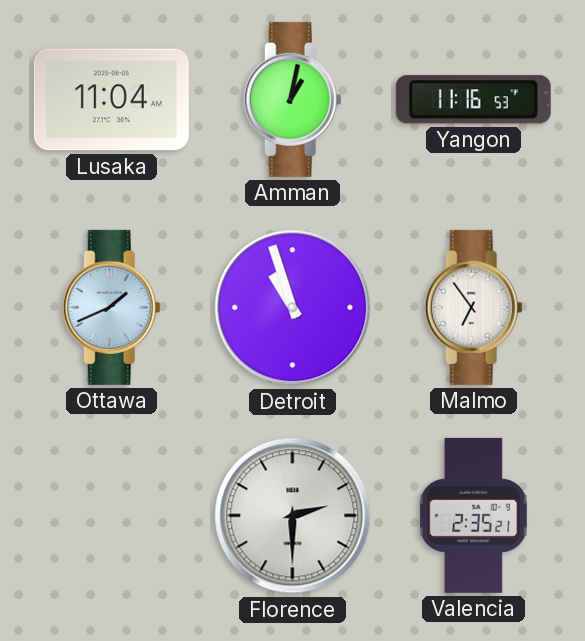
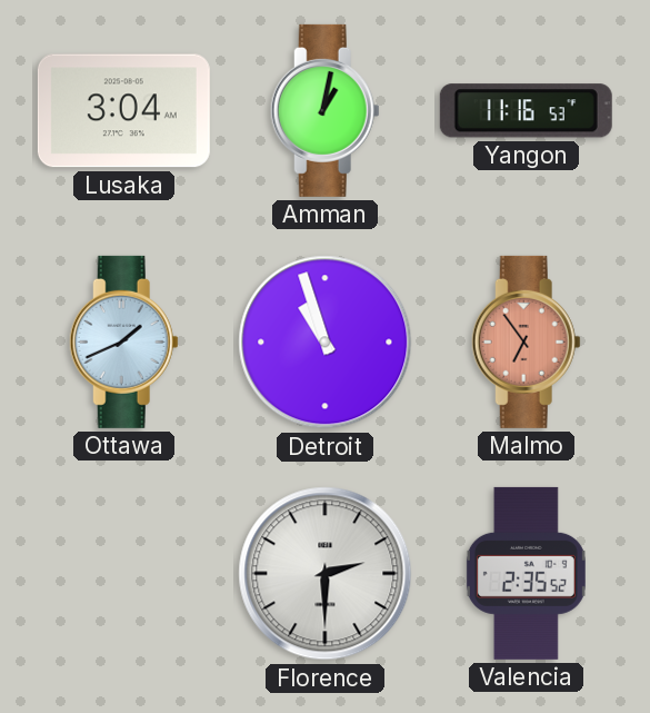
Lusaka: 11:04 -> 3:04
Malmo dial: white -> salmon
Valencia: 2:35:21 -> 2:35:52
